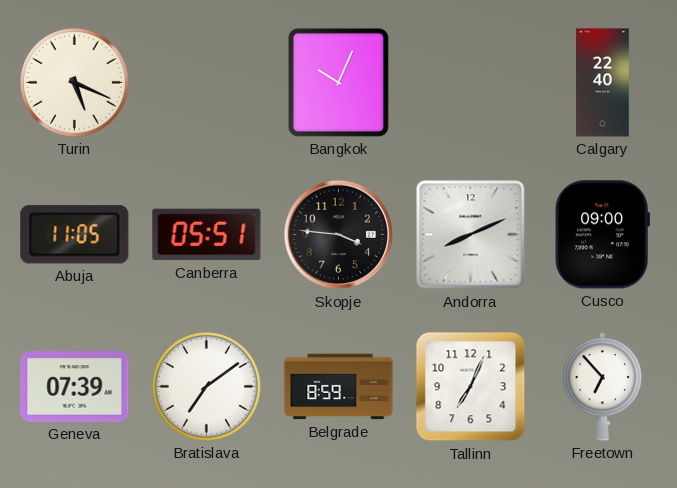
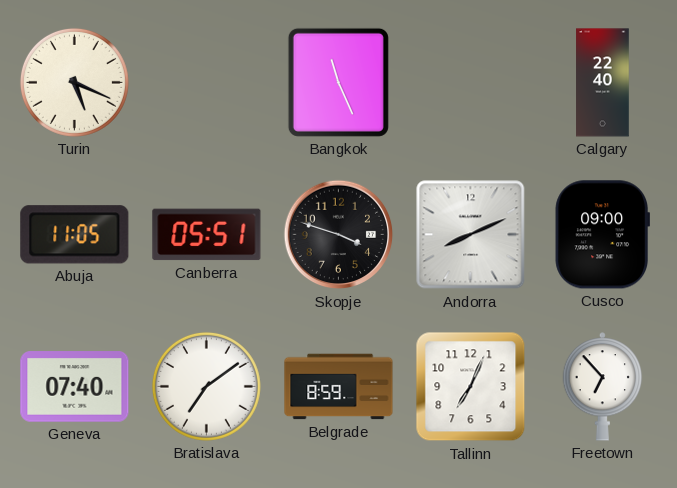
Bangkok: 10:04 -> 11:26
Skopje: 3:46 -> 3:48
Geneva: 07:39 -> 07:40
